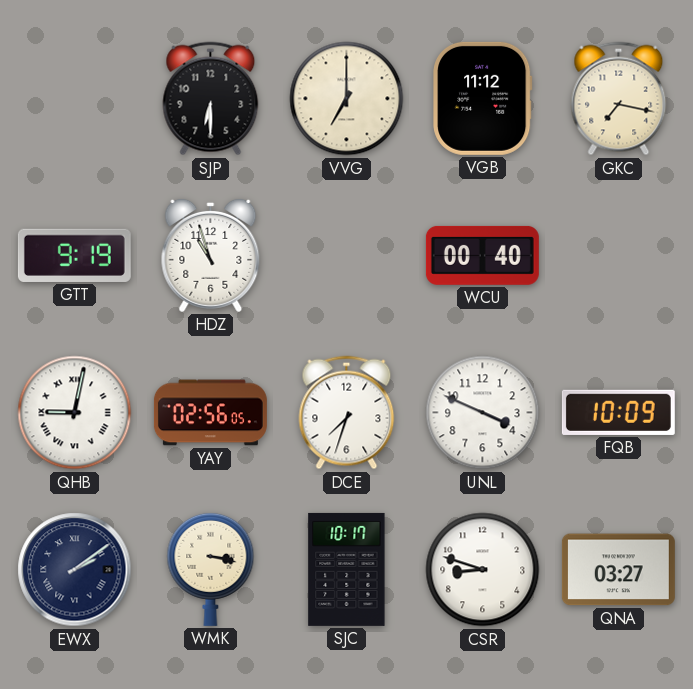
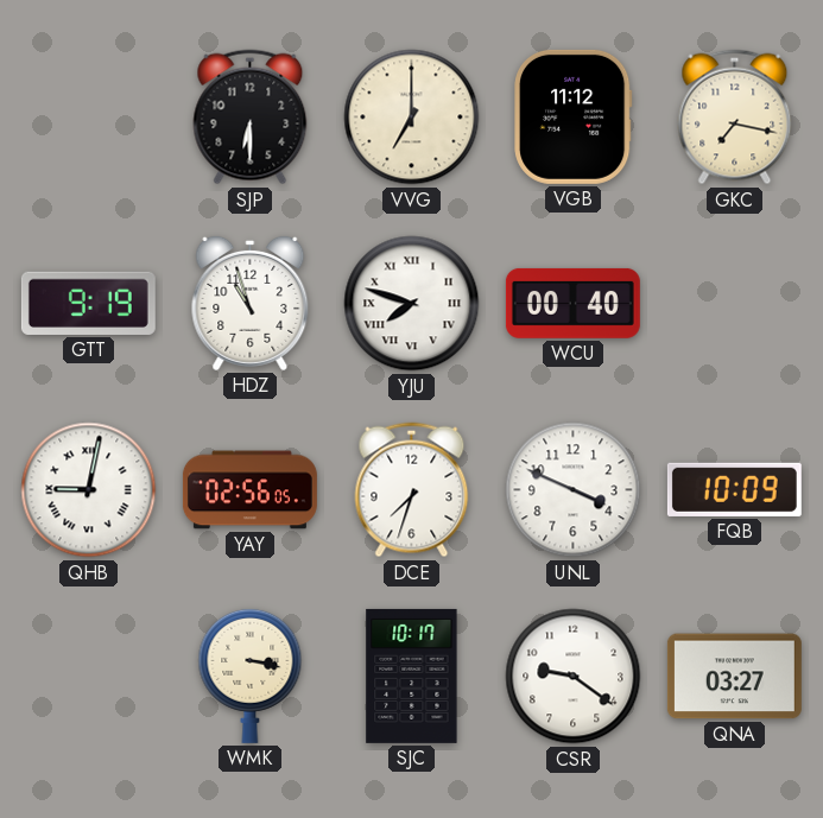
YJU: none -> 7:48
EWX: 2:09 -> none
CSR: 8:48 -> 9:21
